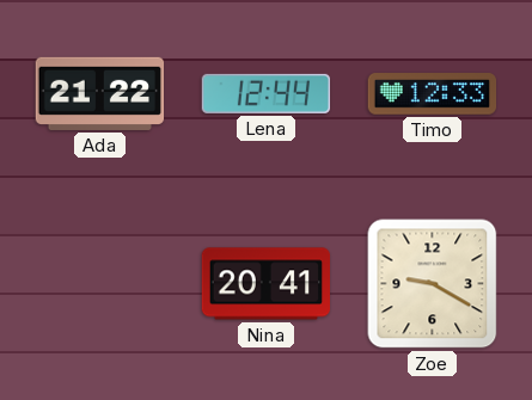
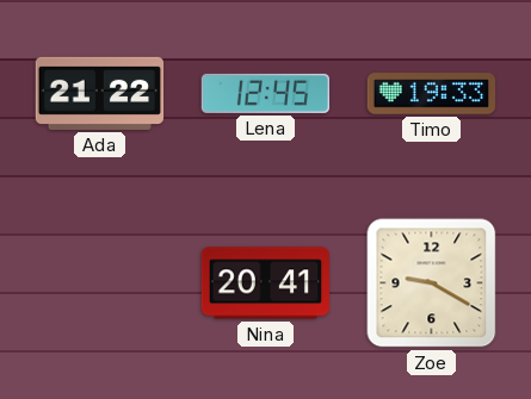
Lena: 12:44 -> 12:45
Timo: 12:33 -> 19:33
